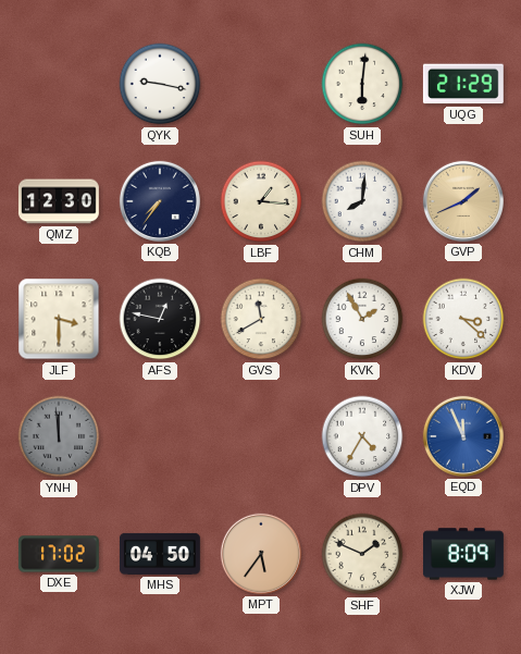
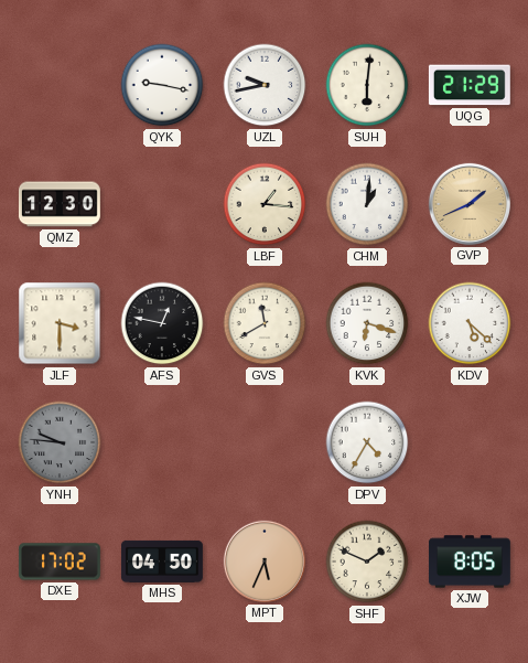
UZL: none -> 9:43
KQB: 7:36 -> none
CHM: 8:01 -> 1:01
KVK: 1:55 -> 6:18
KDV: 3:22 -> 5:22
YNH: 11:59 -> 9:46
EQD: 11:56 -> none
MPT: 5:36 -> 5:34
XJW: 8:09 -> 8:05
